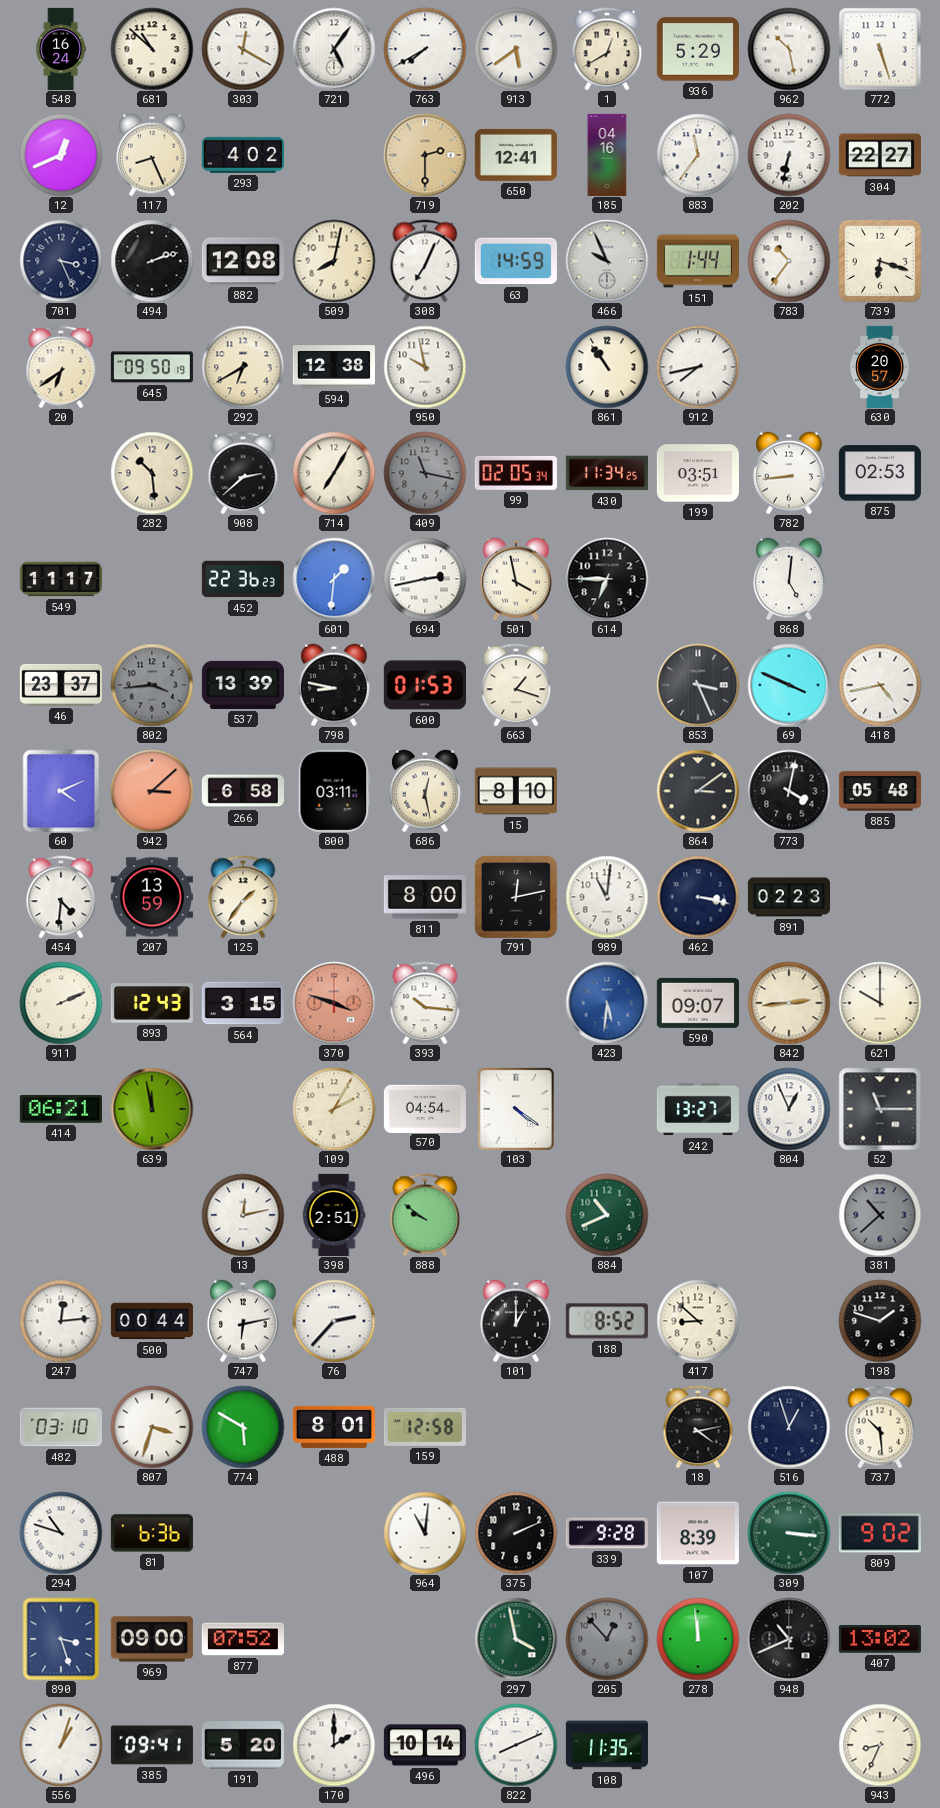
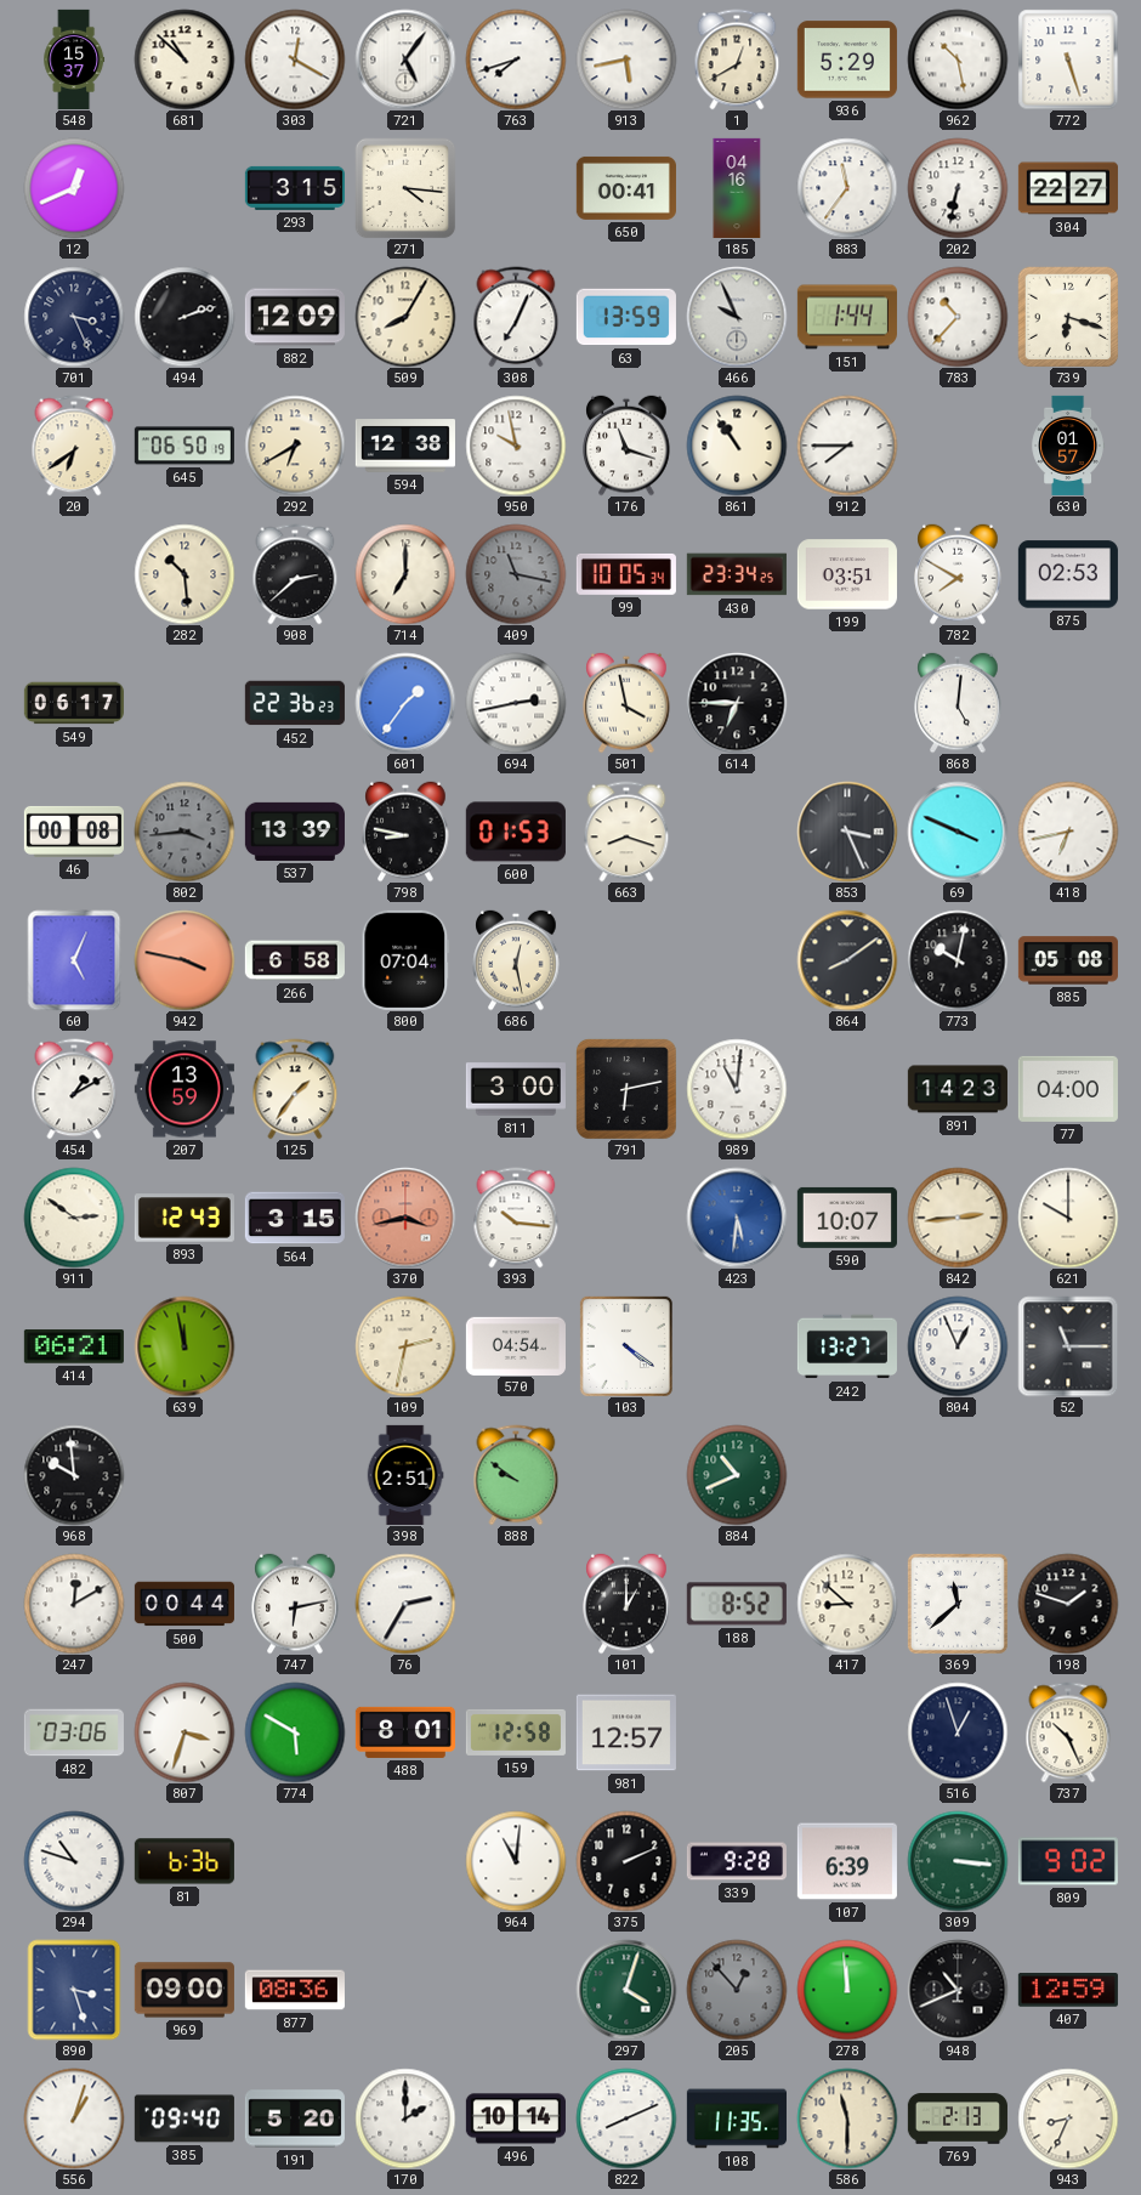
548: 16:24 -> 15:37
763: 7:40 -> 7:42
913: 5:39 -> 5:43
117: 8:26 -> none
293: 4:02 -> 3:15
271: none -> 4:16
719: 2:30 -> none
650: 12:41 -> 00:41
882: 12:08 -> 12:09
509: 8:02 -> 8:05
63: 14:59 -> 13:59
783: 10:36 -> 10:37
645: 09:50 -> 06:50
176: none -> 11:18
912: 7:43 -> 7:45
630: 20:57 -> 01:57
714: 7:05 -> 7:00
99: 02:05 -> 10:05
430: 11:34 -> 23:34
782: 8:44 -> 7:50
549: 11:17 -> 06:17
601: 1:31 -> 1:36
46: 23:37 -> 00:08
663: 1:18 -> 8:18
418: 4:43 -> 6:43
60: 4:11 -> 5:04
942: 3:08 -> 3:47
800: 03:11 -> 07:04
15: 8:10 -> none
864: 3:09 -> 8:09
773: 4:02 -> 10:02
885: 05:48 -> 05:08
454: 4:31 -> 1:10
811: 8:00 -> 3:00
791: 12:13 -> 6:13
462: 3:17 -> none
891: 02:23 -> 14:23
77: none -> 04:00
911: 2:11 -> 2:51
370: 3:48 -> 3:43
590: 09:07 -> 10:07
109: 2:05 -> 2:32
968: none -> 9:59
13: 12:13 -> none
381: 10:38 -> none
247: 12:14 -> 12:10
76: 2:37 -> 2:35
369: none -> 11:38
482: 03:10 -> 03:06
981: none -> 12:57
18: 4:13 -> none
737: 10:29 -> 10:26
107: 8:39 -> 6:39
877: 07:52 -> 08:36
297: 3:58 -> 4:03
407: 13:02 -> 12:59
385: 09:41 -> 09:40
586: none -> 11:30
769: none -> 2:13
